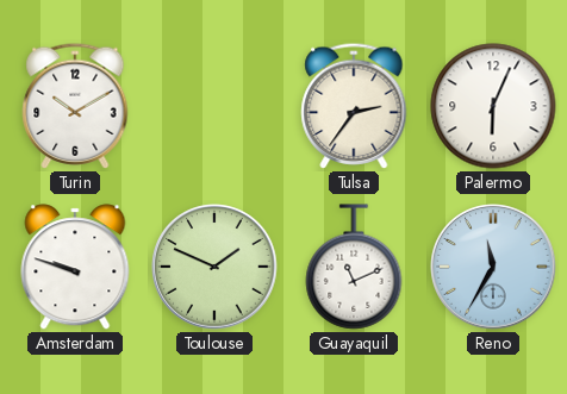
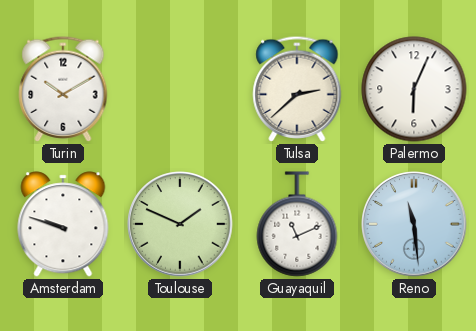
Tulsa: 2:36 -> 2:38
Reno: 11:35 -> 11:29
